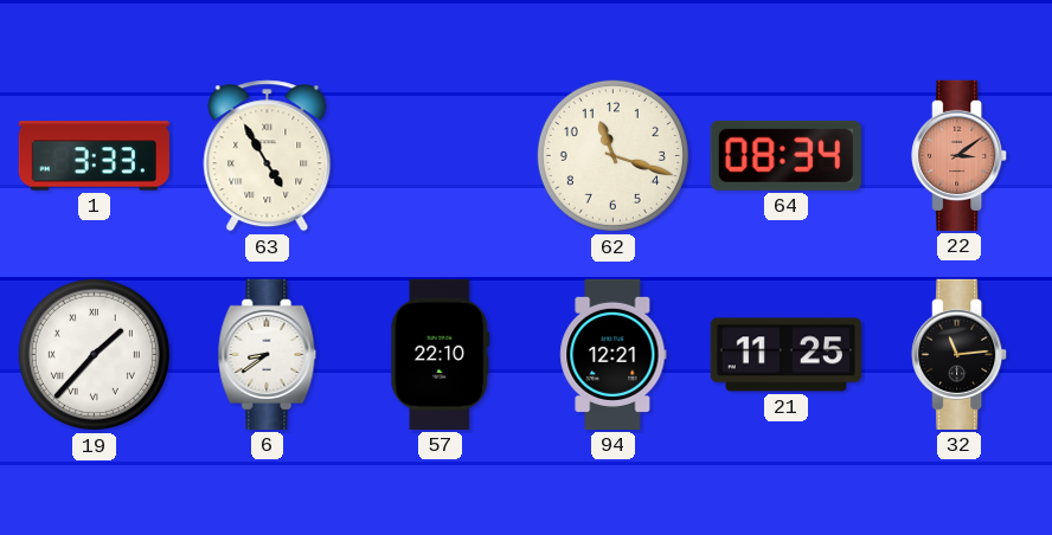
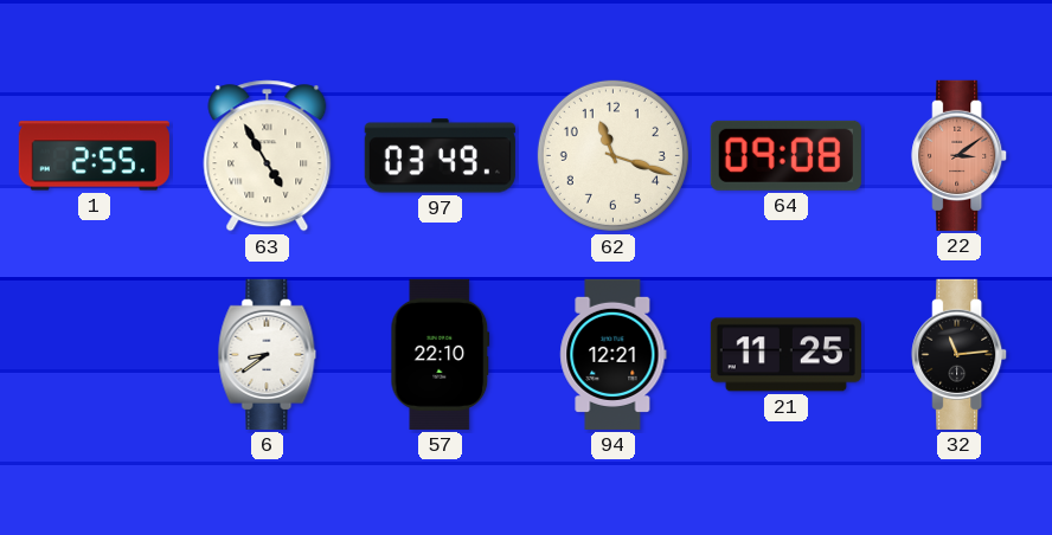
1: 3:33 -> 2:55
97: none -> 03:49
64: 08:34 -> 09:08
19: 1:37 -> none
